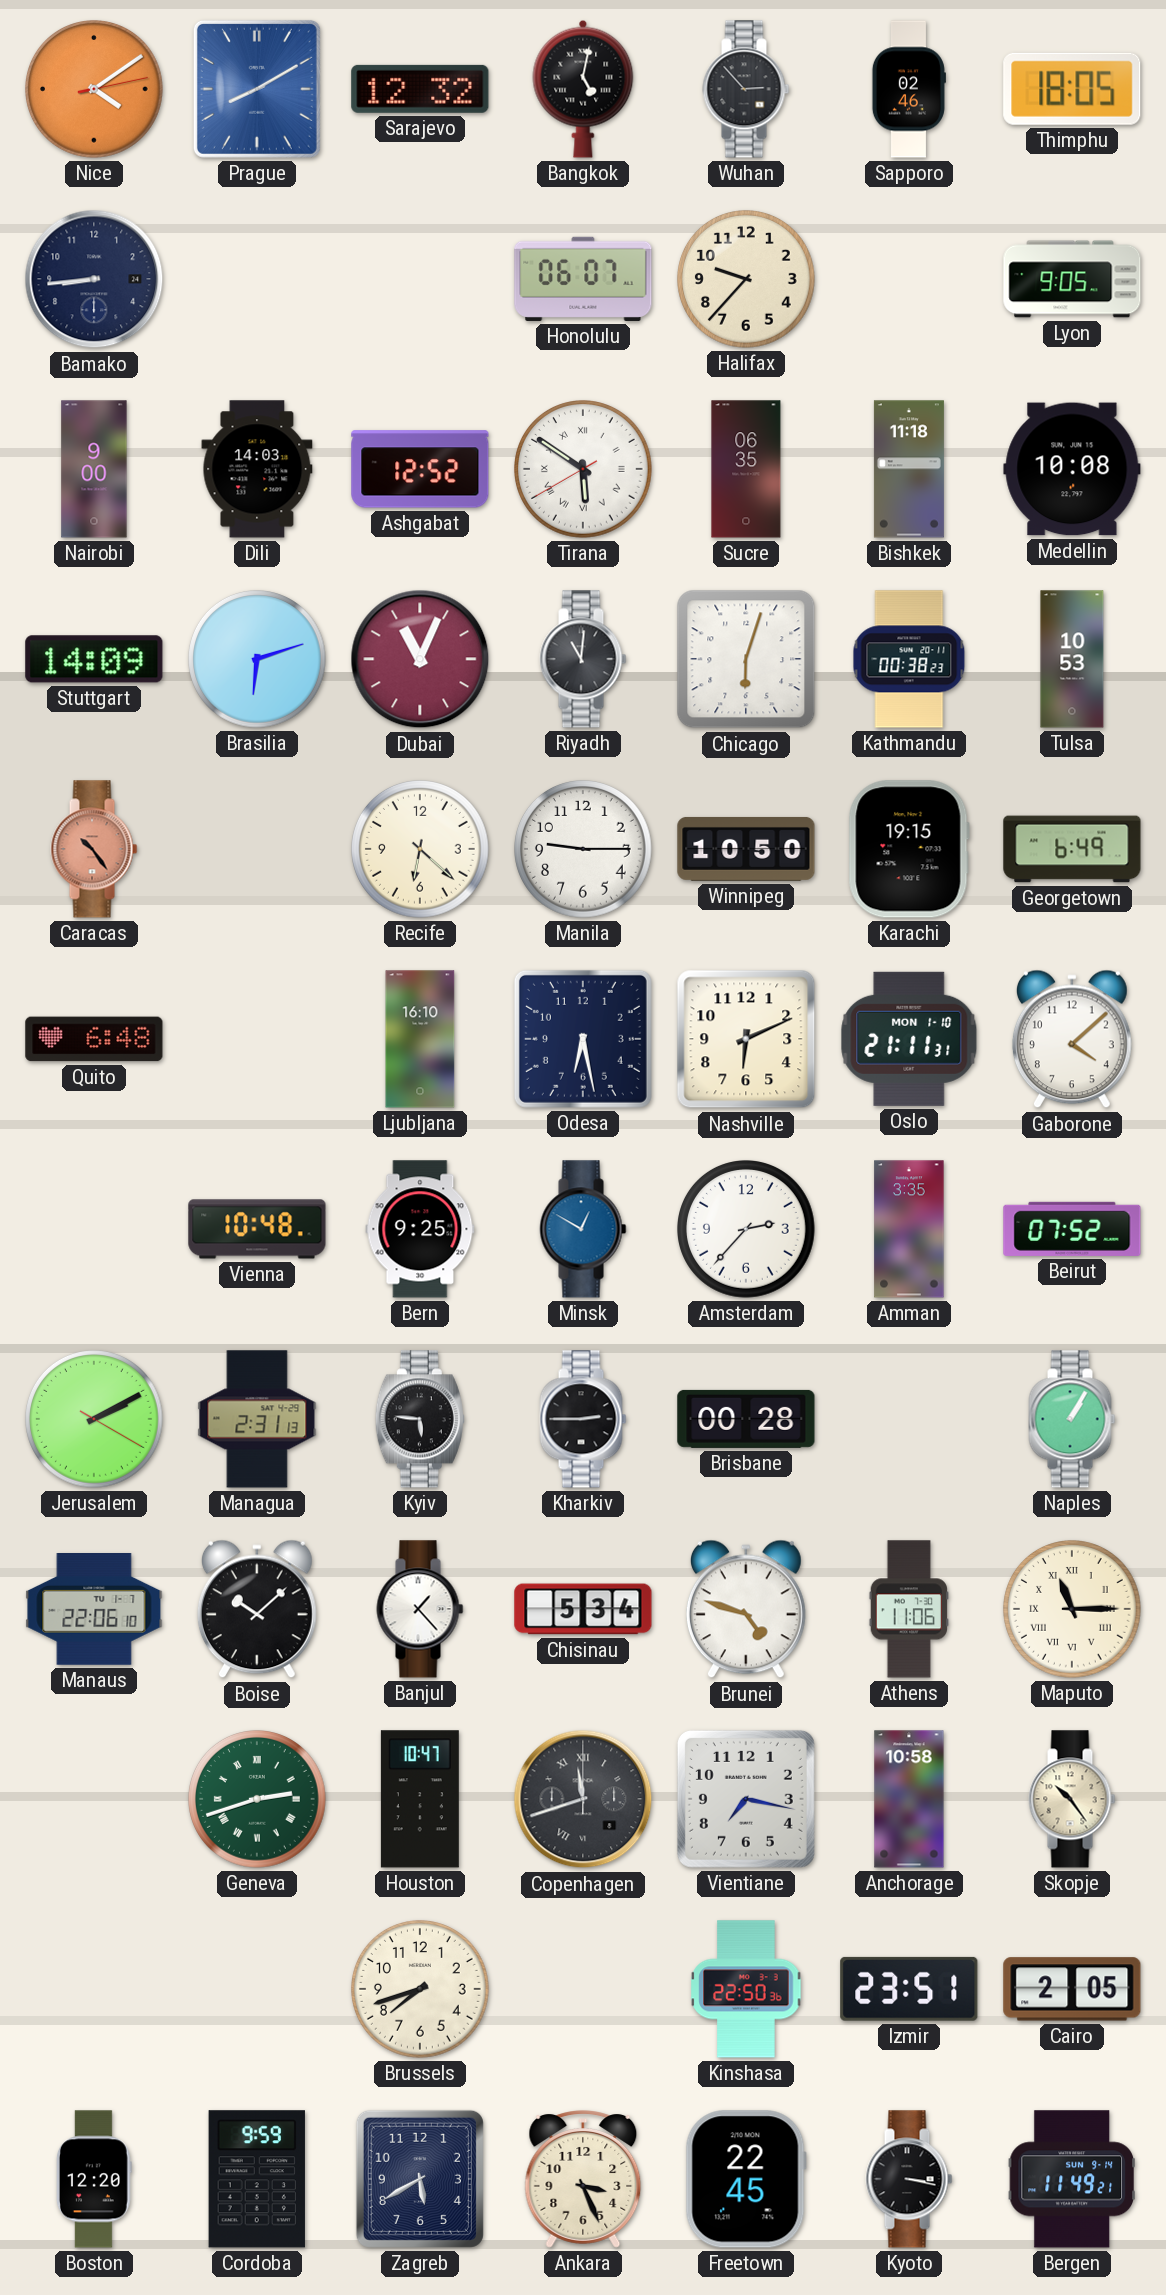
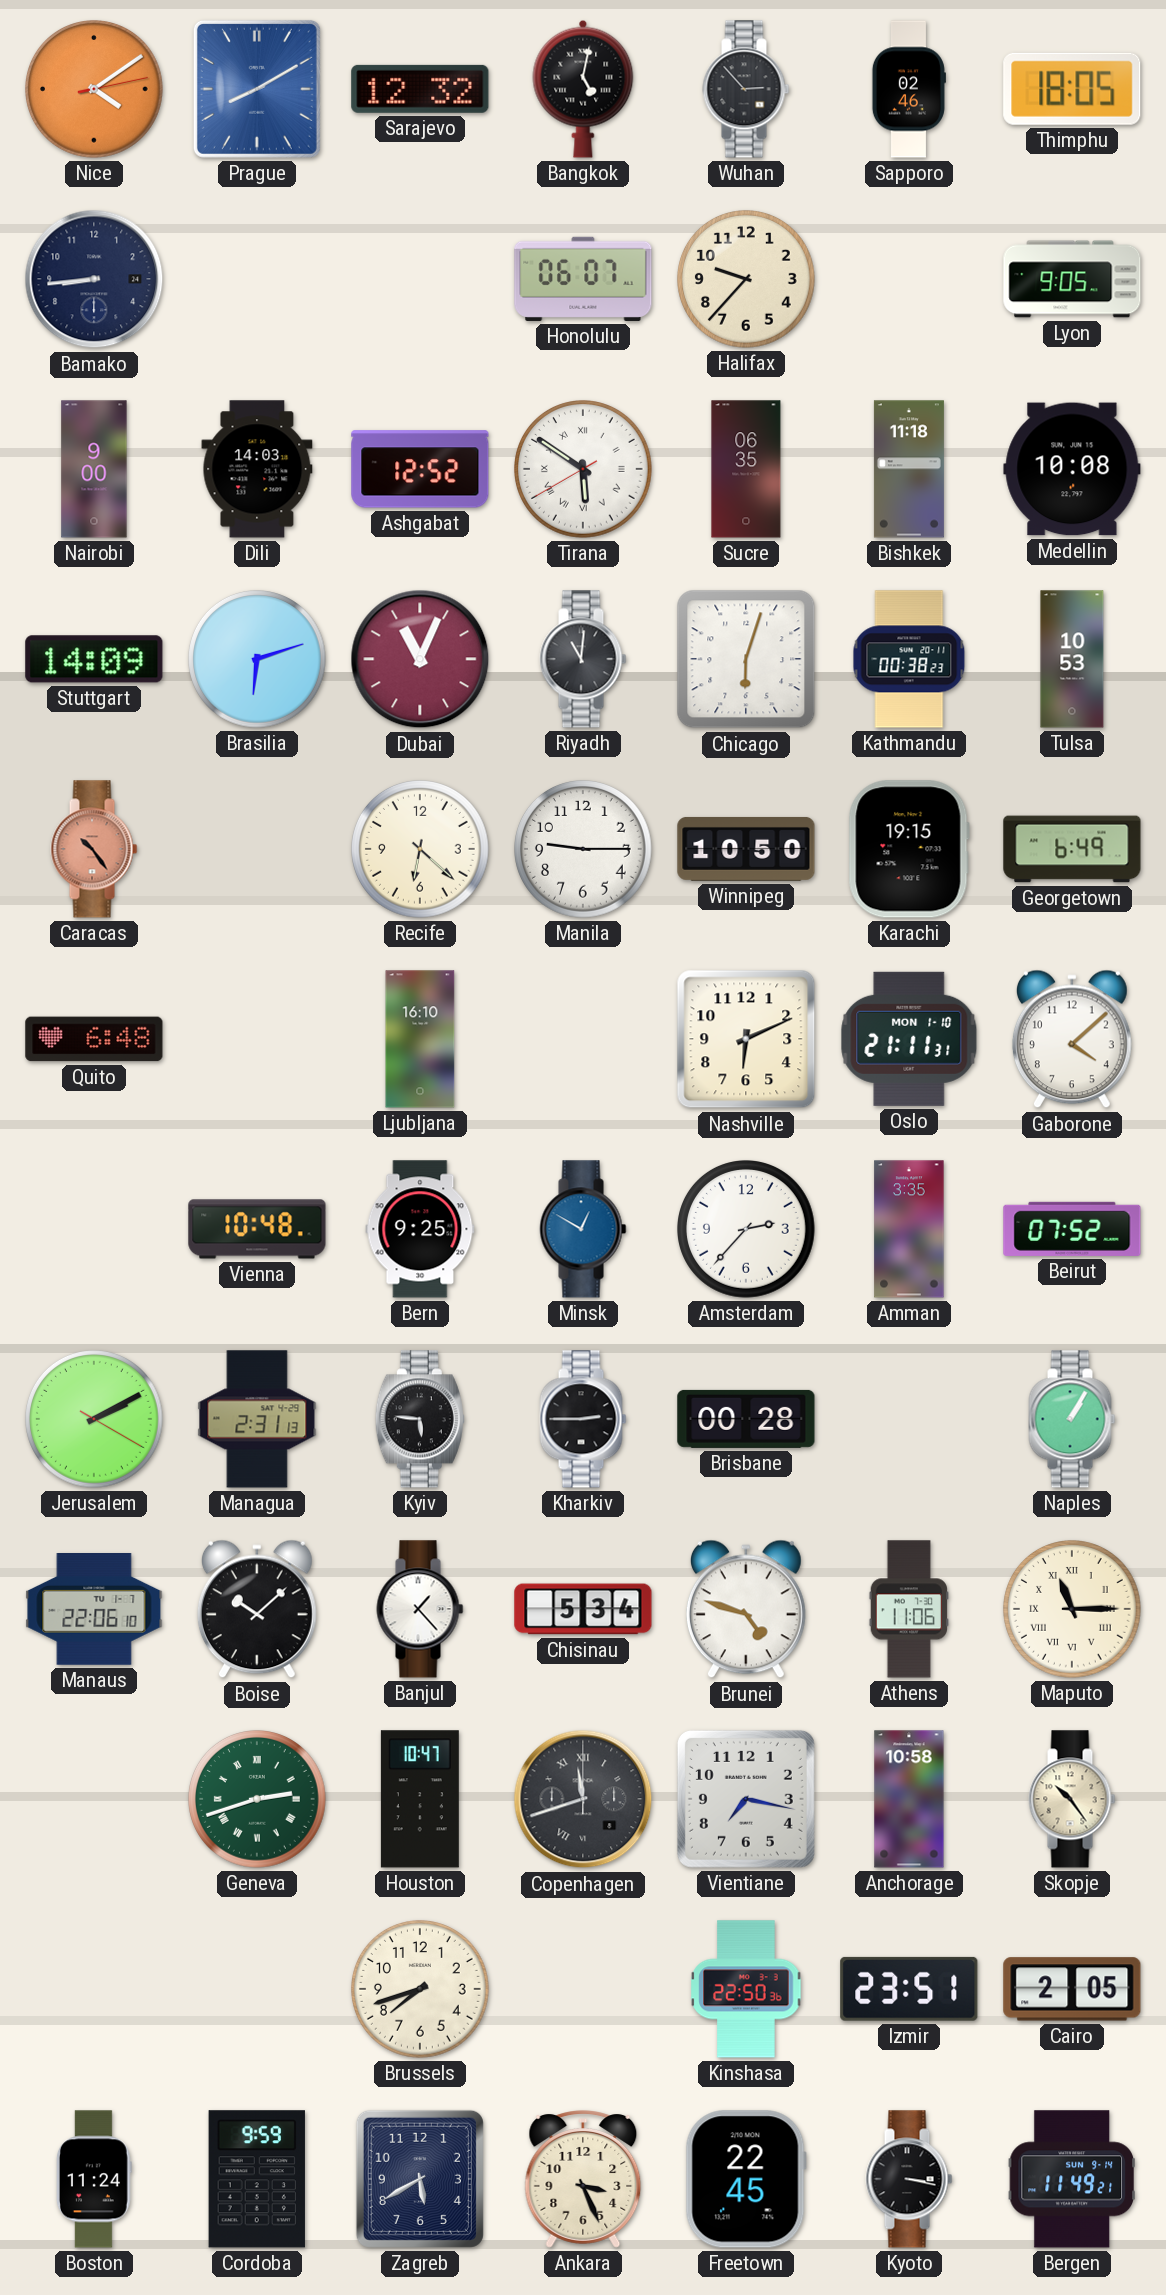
Odesa: 6:28 -> none
Boston: 12:20 -> 11:24
